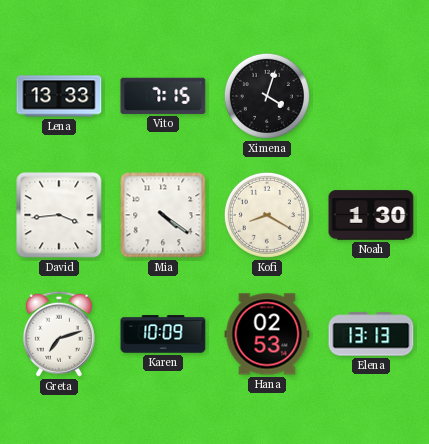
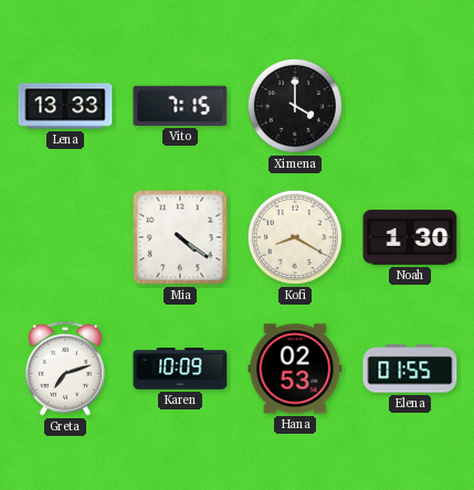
Ximena: 4:03 -> 4:00
David: 3:44 -> none
Elena: 13:13 -> 01:55
